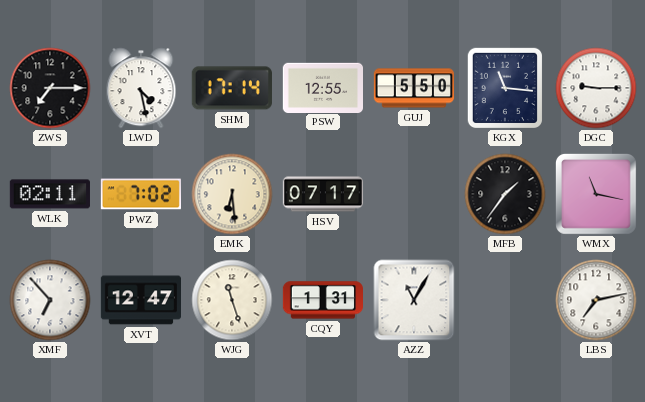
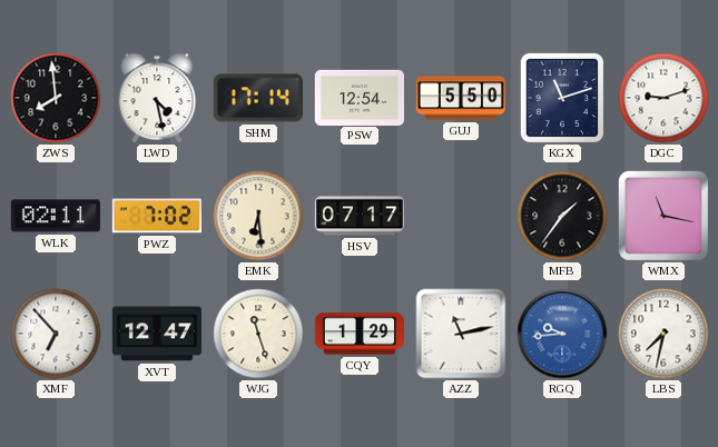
ZWS: 7:15 -> 7:59
PSW: 12:55 -> 12:54
KGX: 11:16 -> 11:12
DGC: 9:15 -> 9:12
CQY: 1:31 -> 1:29
AZZ: 11:05 -> 11:13
RGQ: none -> 9:44
LBS: 7:13 -> 7:32
